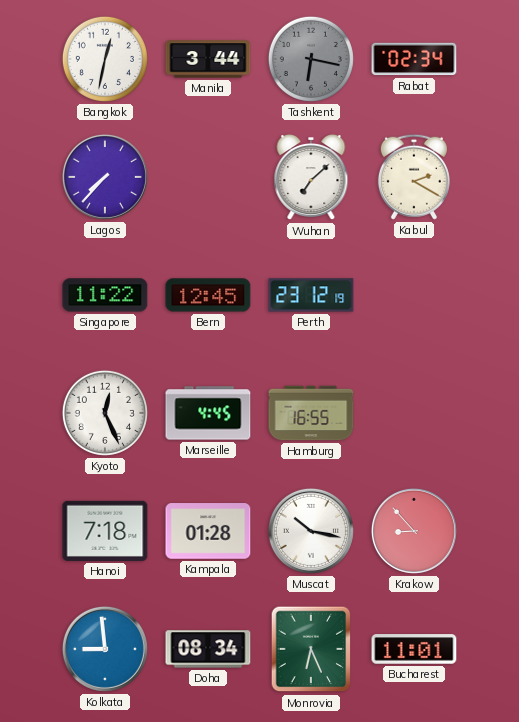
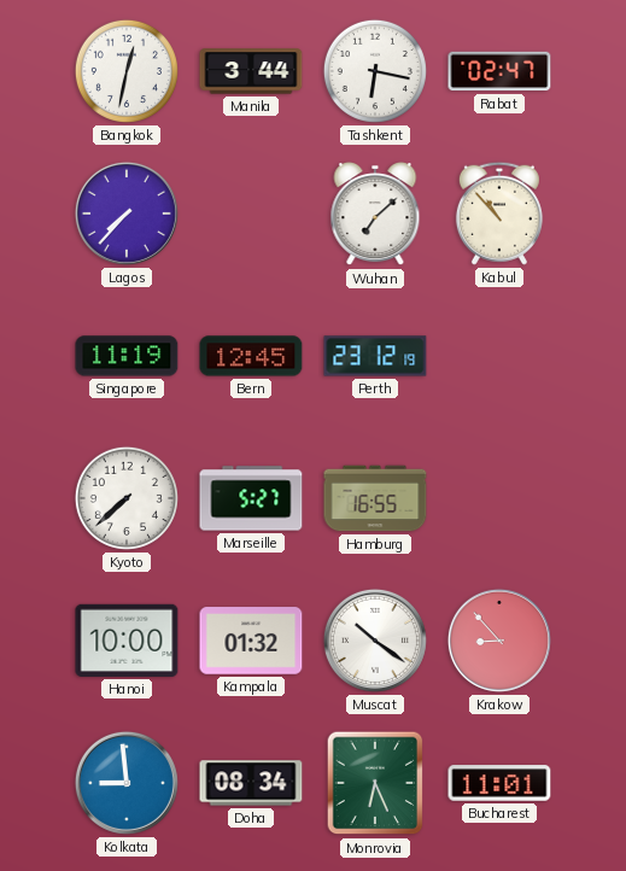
Tashkent dial: grey -> white
Rabat: 02:34 -> 02:47
Kabul: 2:20 -> 10:53
Singapore: 11:22 -> 11:19
Kyoto: 12:26 -> 7:38
Marseille: 4:45 -> 5:27
Hanoi: 7:18 -> 10:00
Kampala: 01:28 -> 01:32
Muscat: 10:17 -> 10:21
